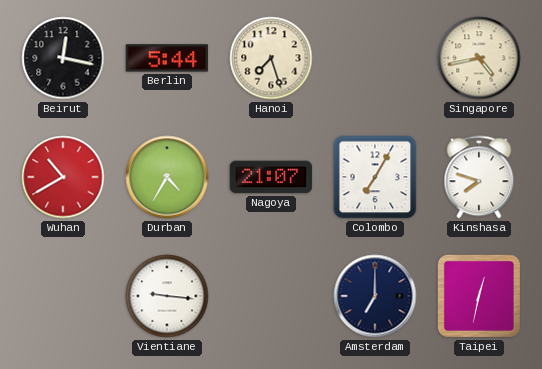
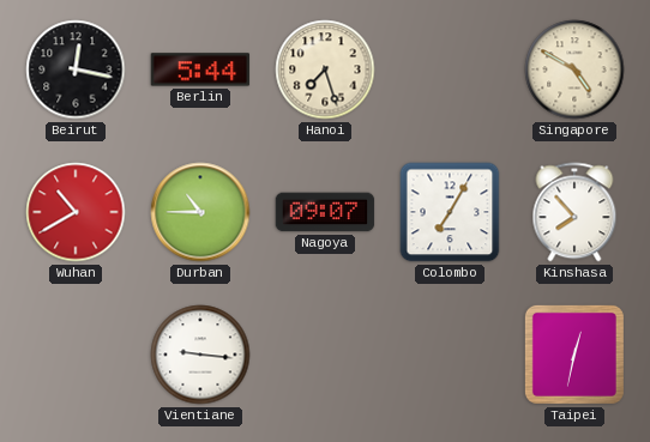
Singapore: 4:43 -> 4:50
Durban: 4:35 -> 10:45
Nagoya: 21:07 -> 09:07
Kinshasa: 7:48 -> 7:53
Amsterdam: 7:00 -> none
